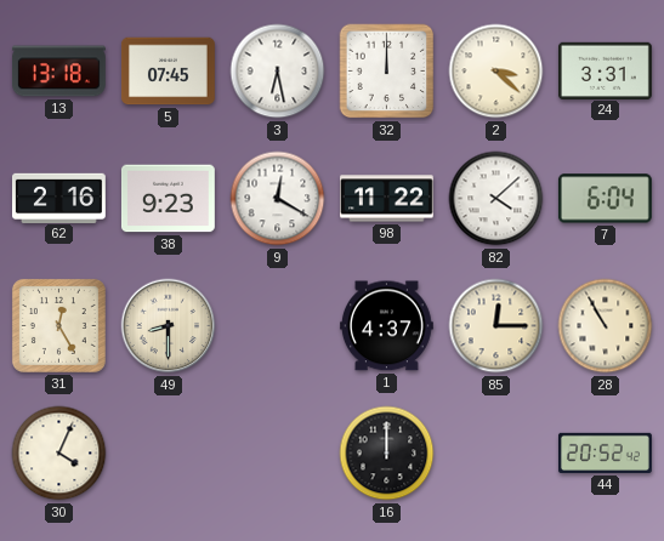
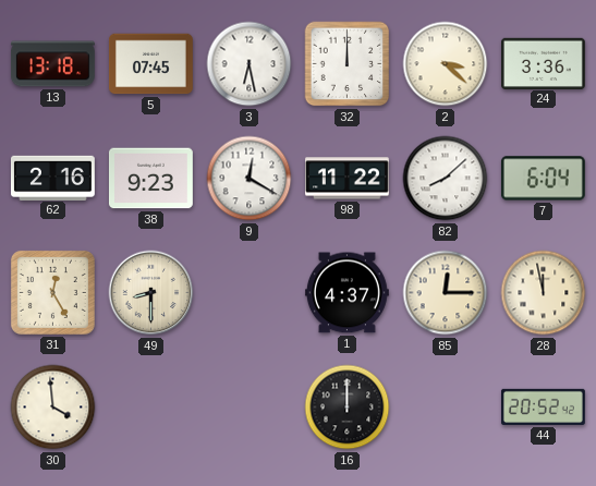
24: 3:31 -> 3:36
82: 4:08 -> 8:08
28: 10:55 -> 11:58
30: 4:04 -> 3:59
